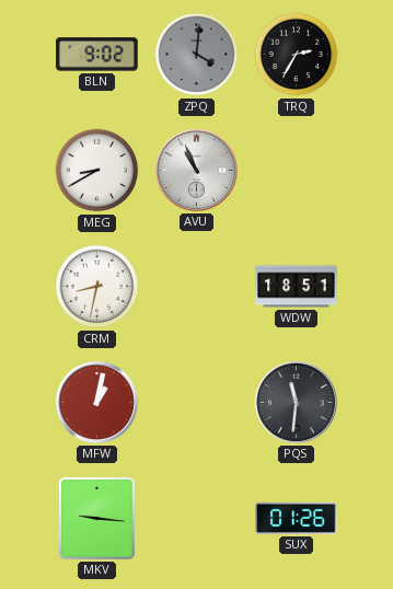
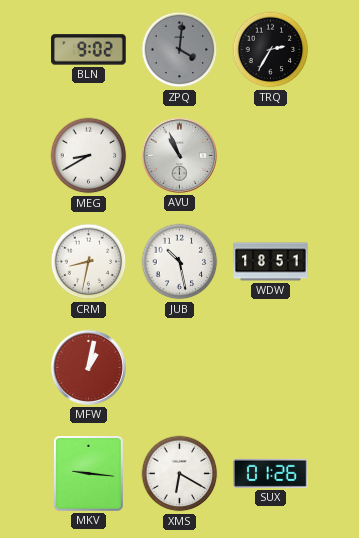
JUB: none -> 10:28
PQS: 11:31 -> none
XMS: none -> 6:20
